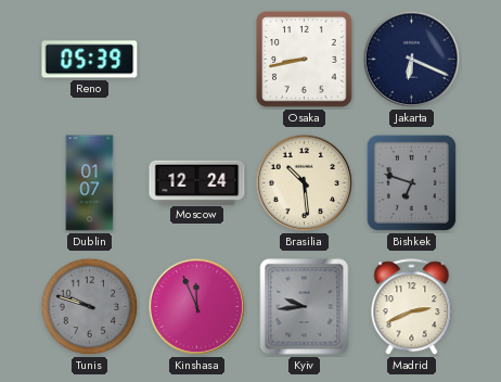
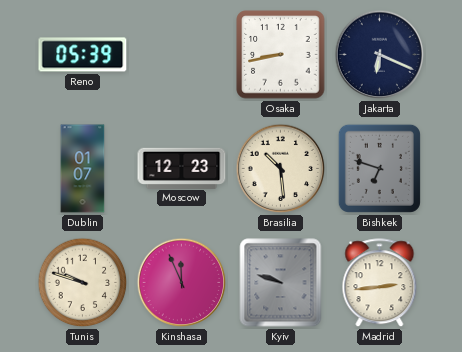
Moscow: 12:24 -> 12:23
Tunis dial: grey -> cream
Kyiv: 9:44 -> 9:48
Madrid: 2:41 -> 2:44
